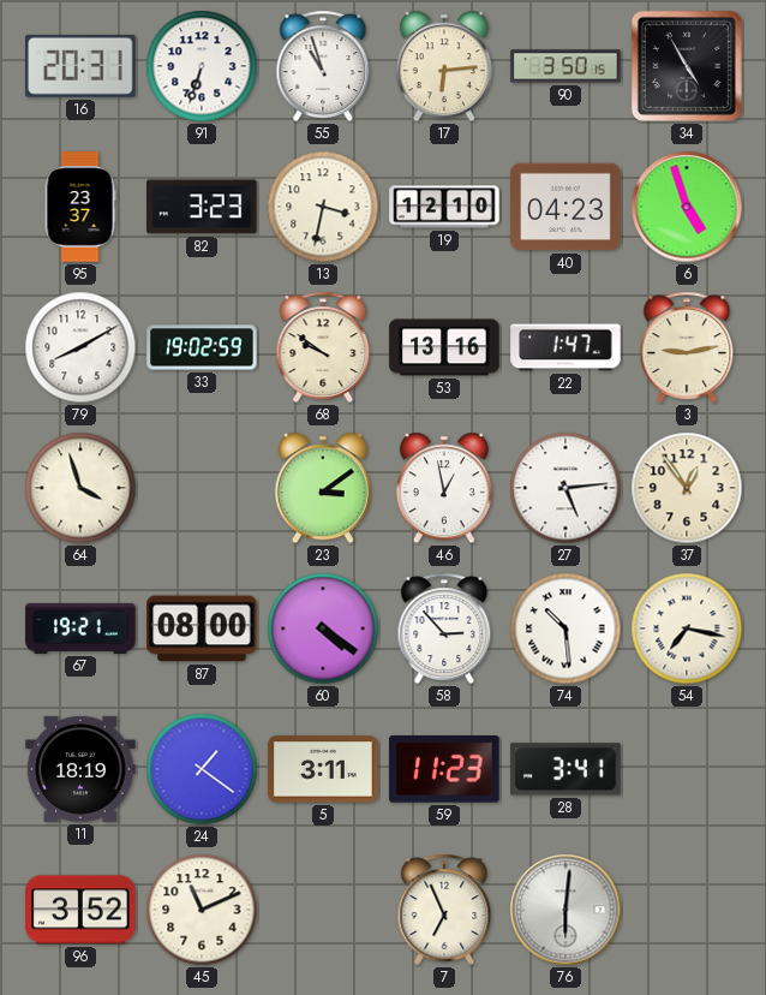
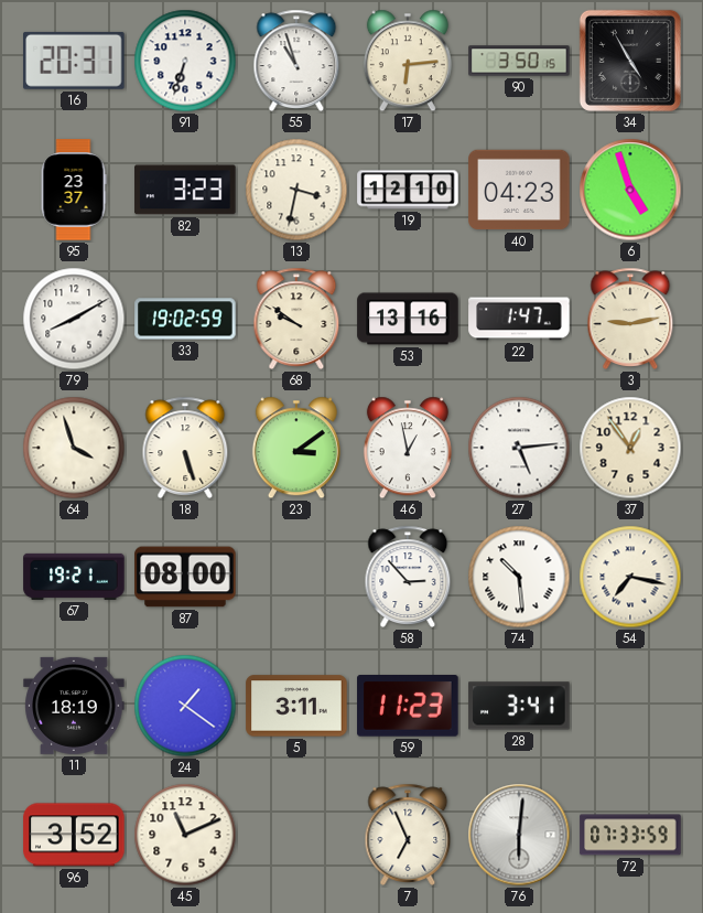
18: none -> 5:27
60: 4:21 -> none
72: none -> 07:33
